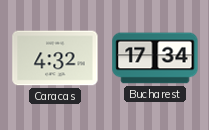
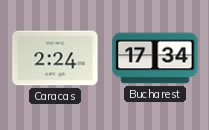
Caracas: 4:32 -> 2:24
